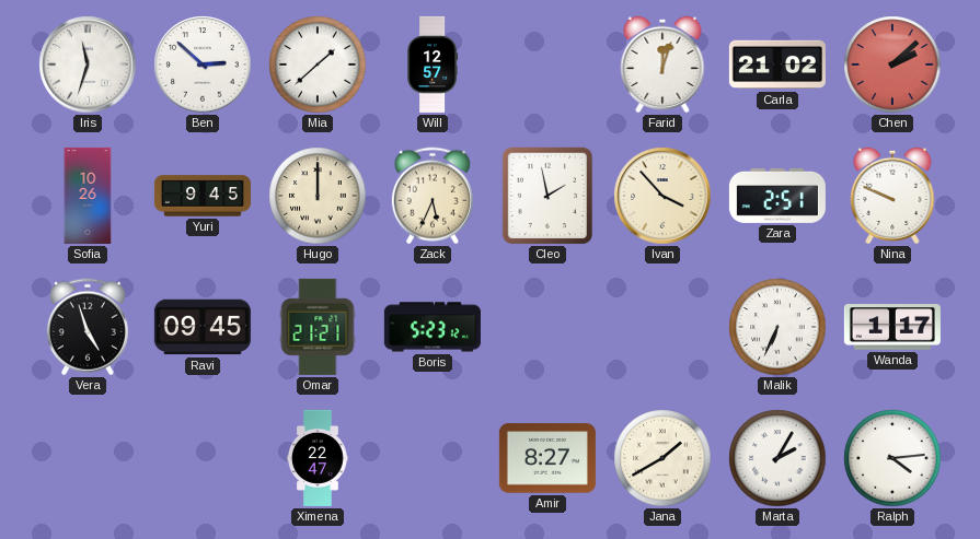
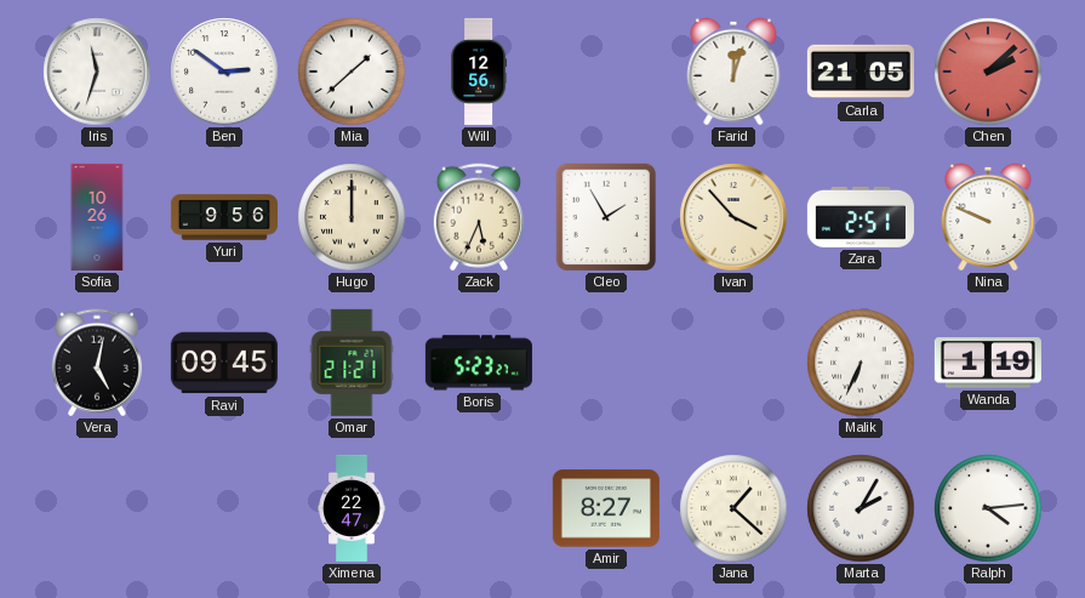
Ben: 2:52 -> 2:51
Will: 12:57 -> 12:56
Carla: 21:02 -> 21:05
Yuri: 9:45 -> 9:56
Cleo: 1:58 -> 1:55
Vera: 4:57 -> 5:02
Boris: 5:23:12 -> 5:23:27
Wanda: 1:17 -> 1:19
Jana: 1:40 -> 1:22
